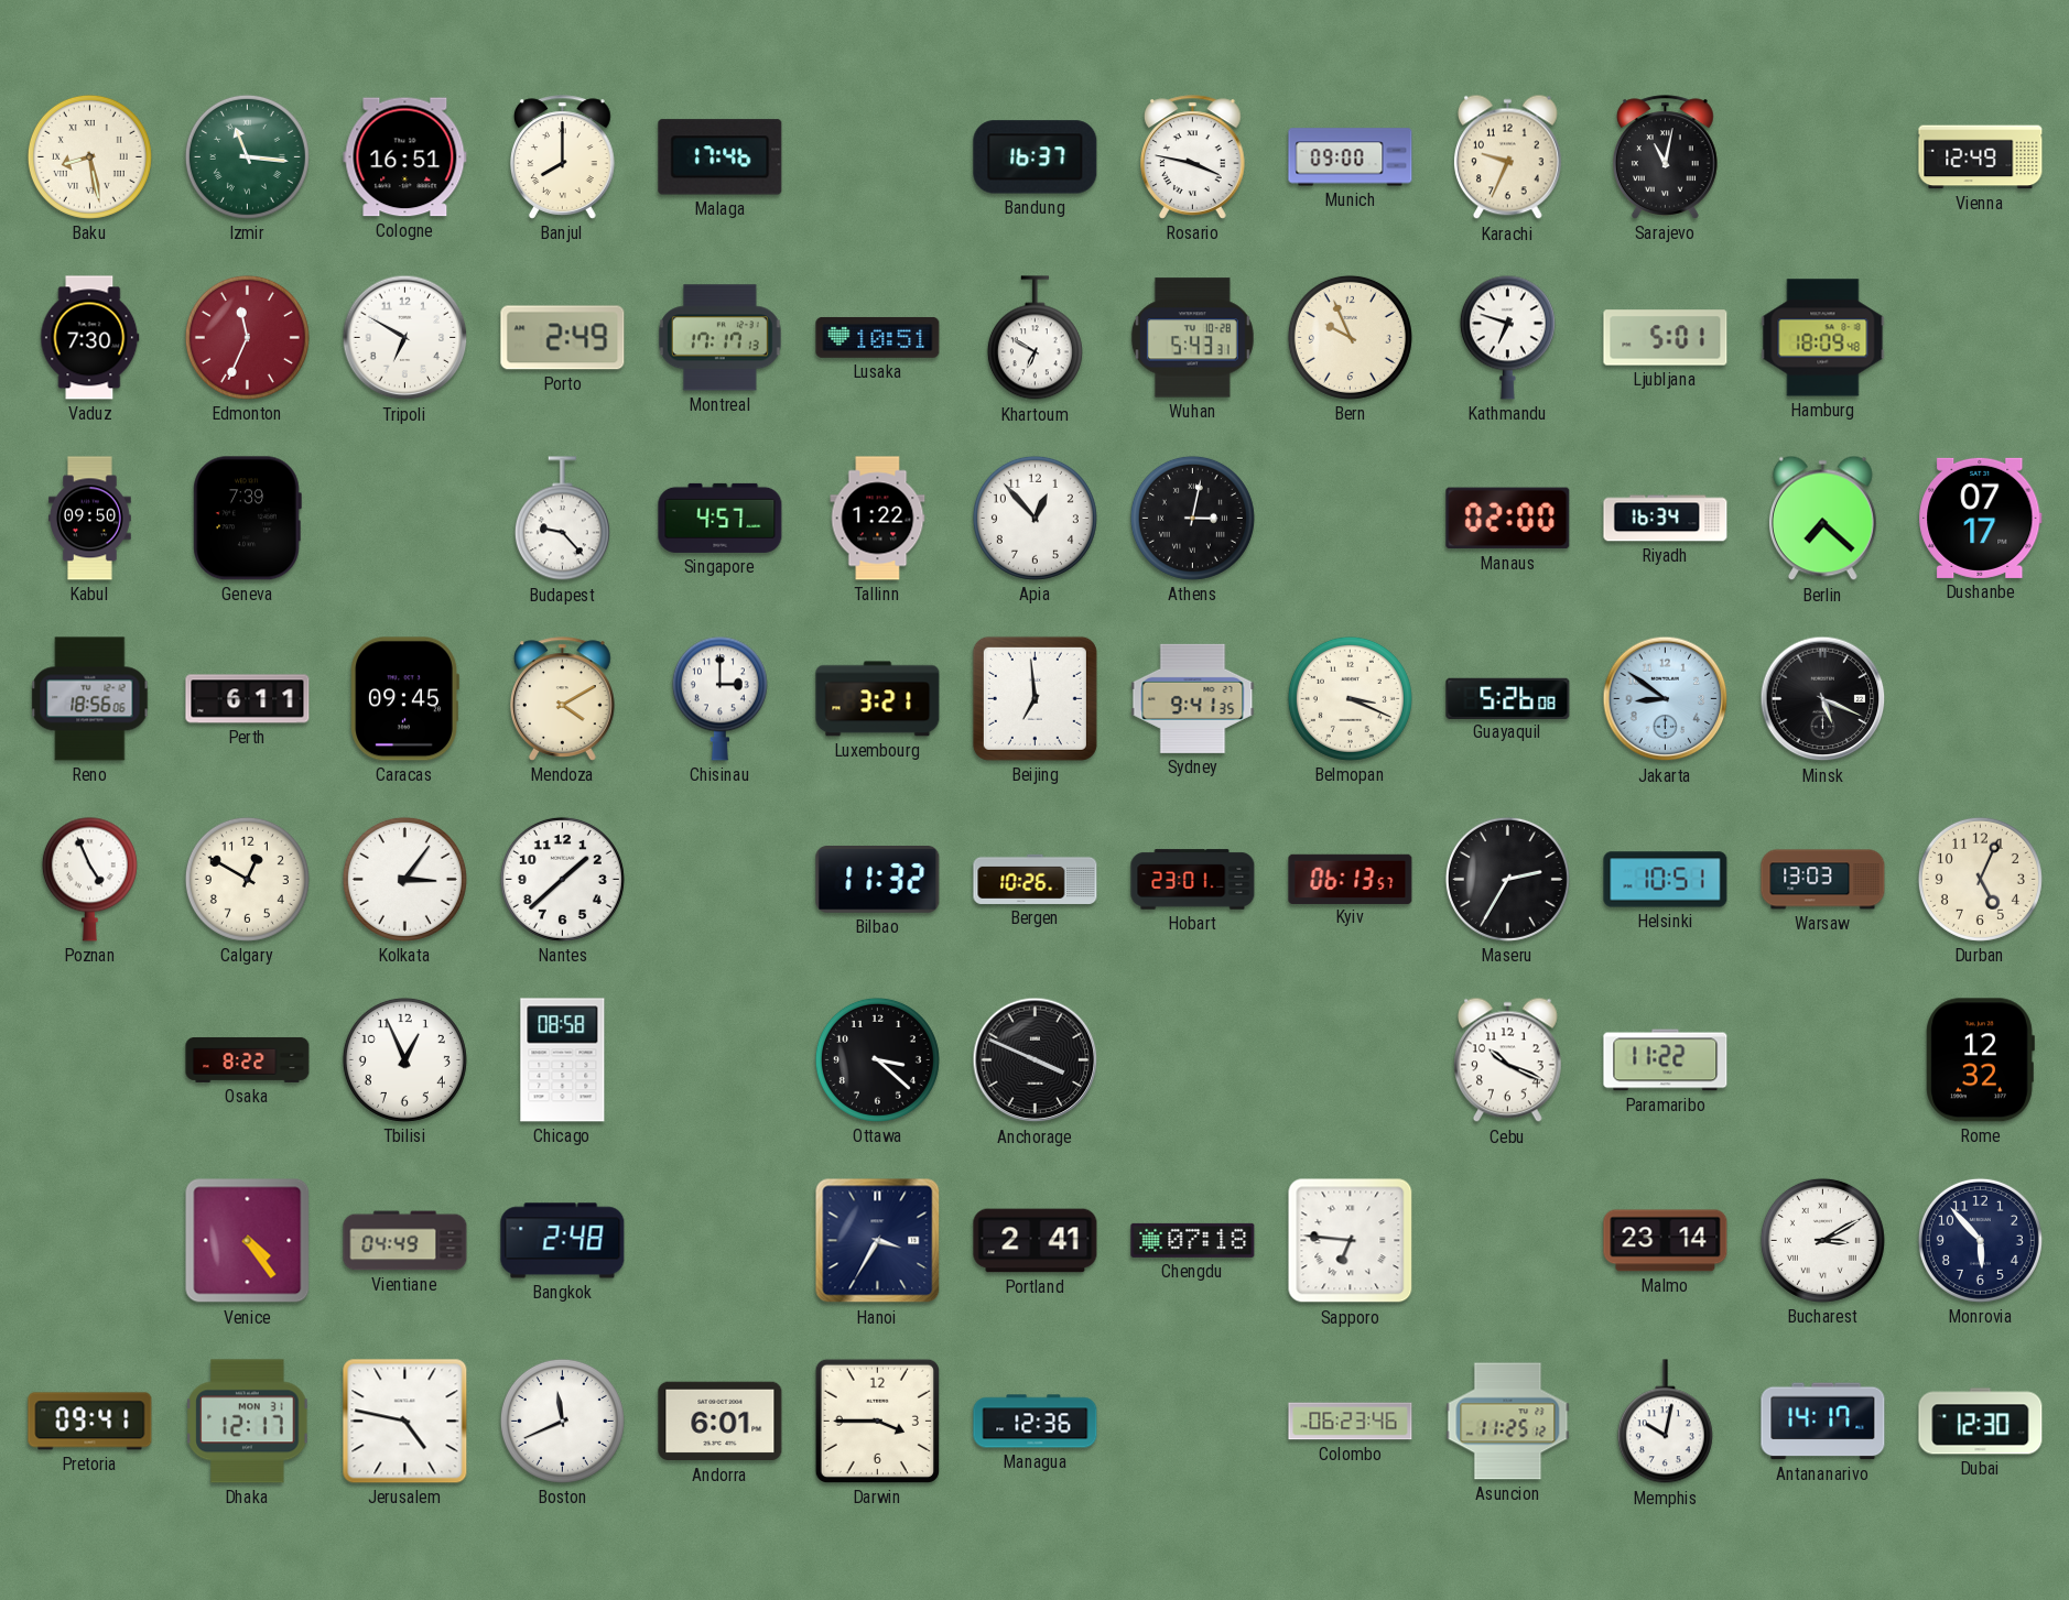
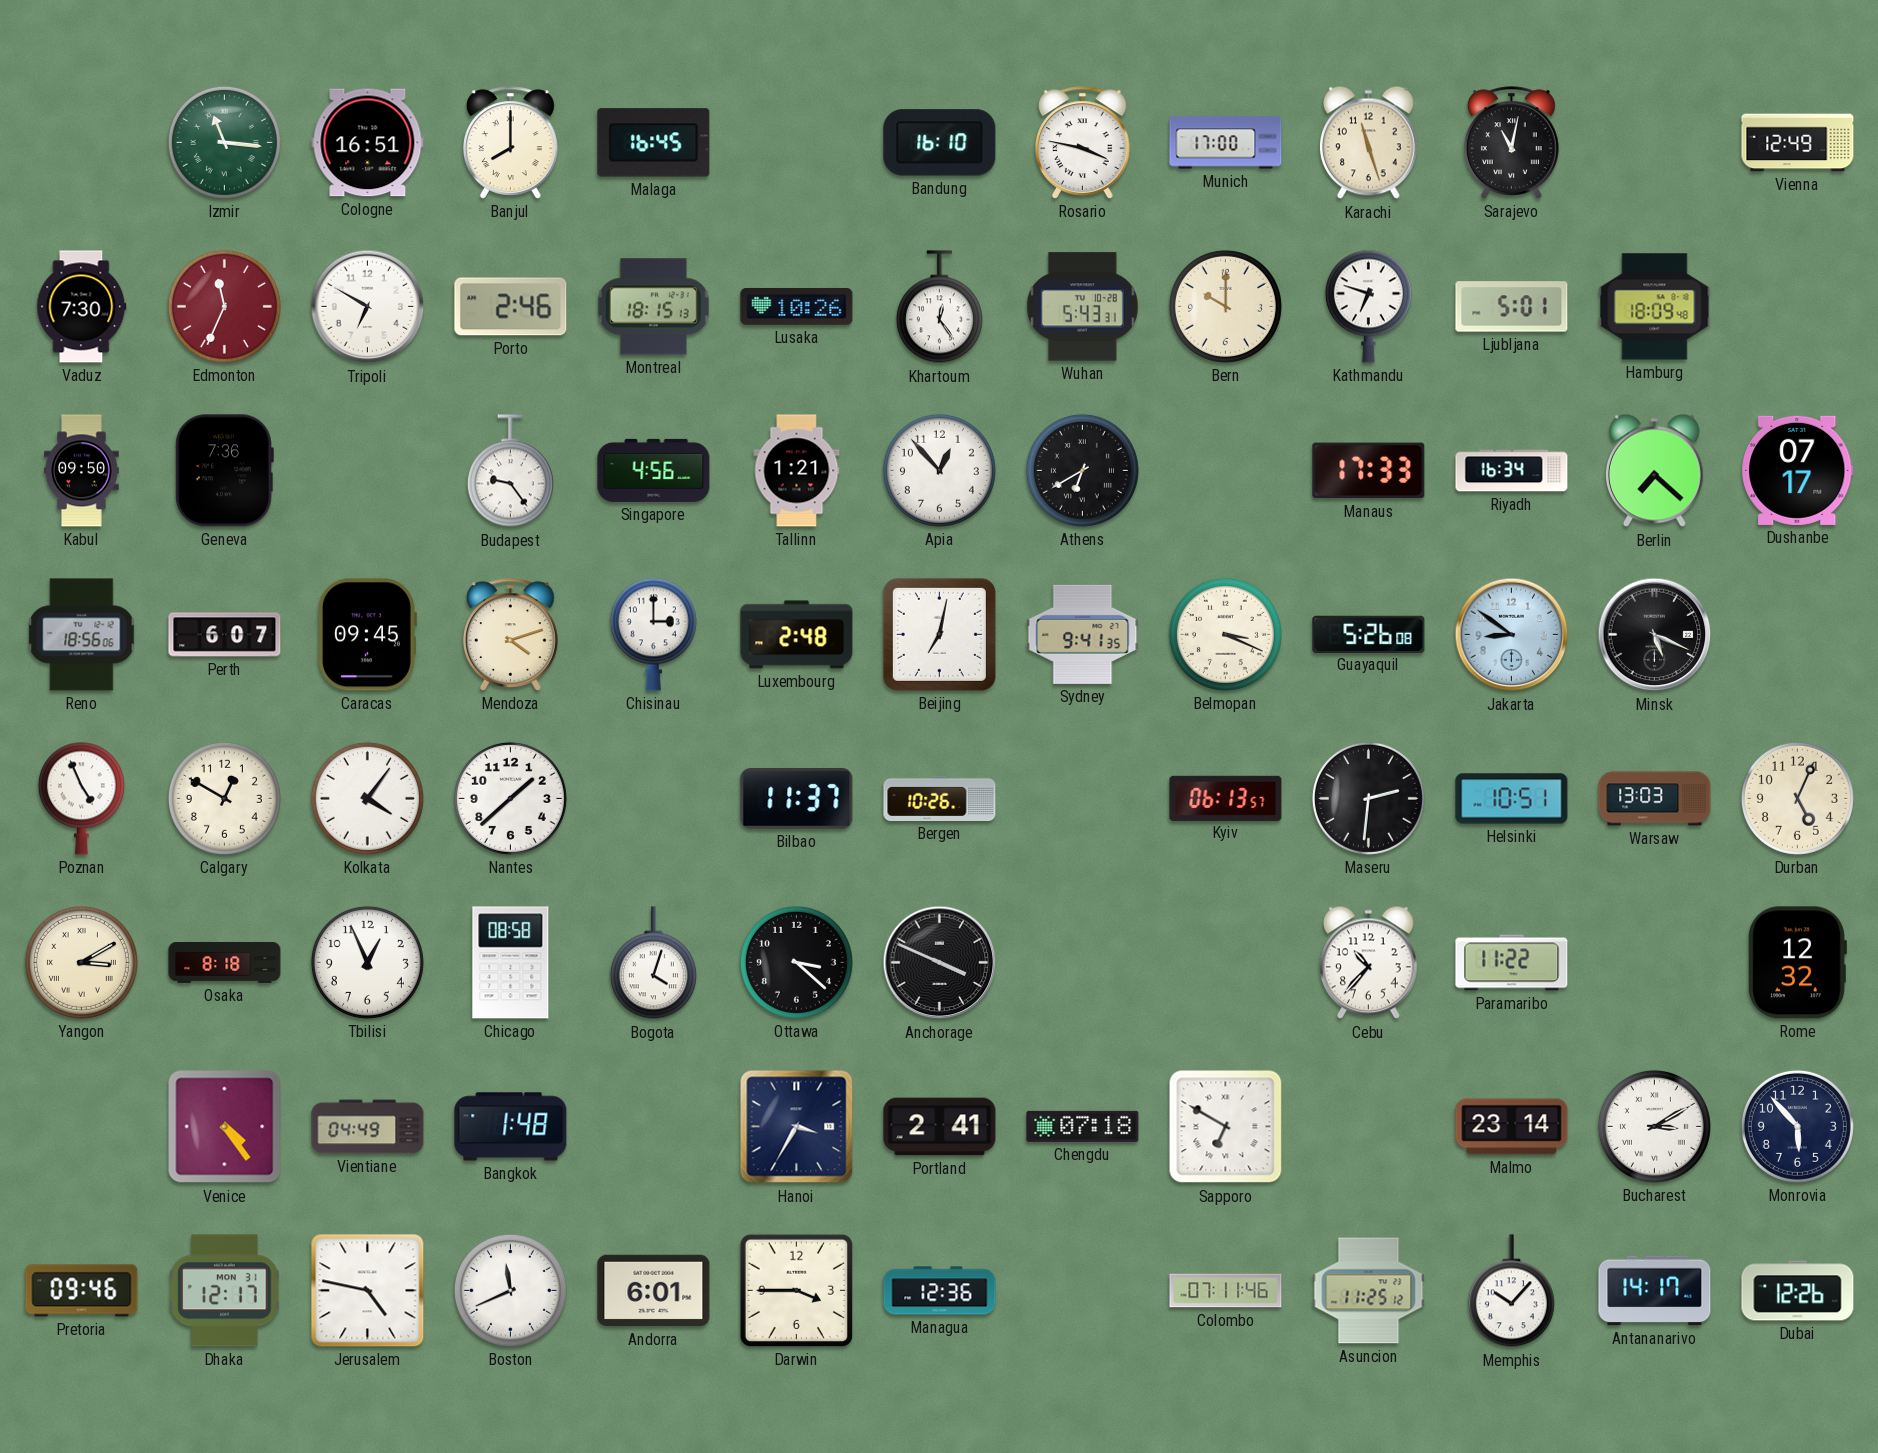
Baku: 8:28 -> none
Malaga: 17:46 -> 16:45
Bandung: 16:37 -> 16:10
Munich: 09:00 -> 17:00
Karachi: 9:34 -> 11:27
Porto: 2:49 -> 2:46
Montreal: 17:17 -> 18:15
Lusaka: 10:51 -> 10:26
Khartoum: 6:50 -> 12:24
Bern: 9:56 -> 10:00
Geneva: 7:39 -> 7:36
Budapest: 9:23 -> 9:24
Singapore: 4:57 -> 4:56
Tallinn: 1:22 -> 1:21
Athens: 3:02 -> 6:40
Manaus: 02:00 -> 17:33
Perth: 6:11 -> 6:07
Mendoza: 4:10 -> 4:12
Luxembourg: 3:21 -> 2:48
Beijing: 6:59 -> 7:02
Kolkata: 3:06 -> 4:06
Bilbao: 11:32 -> 11:37
Hobart: 23:01 -> none
Maseru: 2:35 -> 2:31
Yangon: none -> 3:10
Osaka: 8:22 -> 8:18
Bogota: none -> 4:03
Cebu: 10:19 -> 10:37
Bangkok: 2:48 -> 1:48
Sapporo: 6:46 -> 6:50
Pretoria: 09:41 -> 09:46
Colombo: 06:23 -> 07:11
Memphis: 10:02 -> 10:07
Dubai: 12:30 -> 12:26
